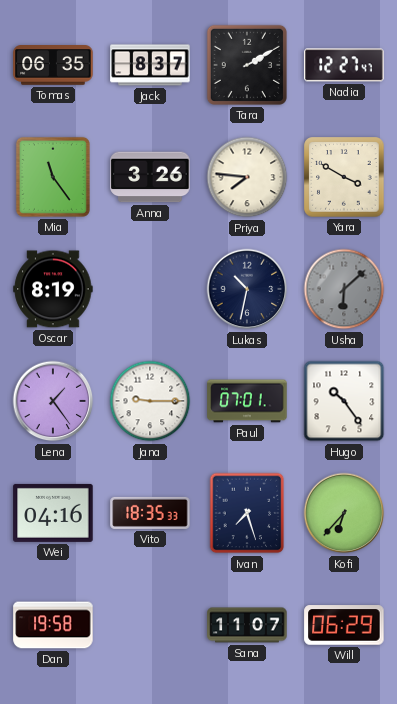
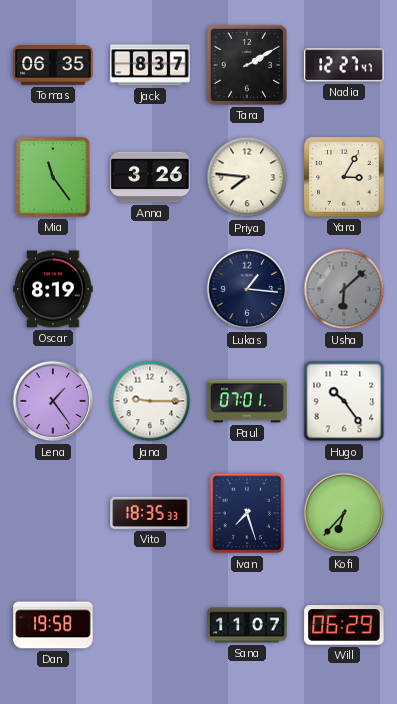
Yara: 3:50 -> 3:05
Lukas: 10:32 -> 1:16
Wei: 04:16 -> none
